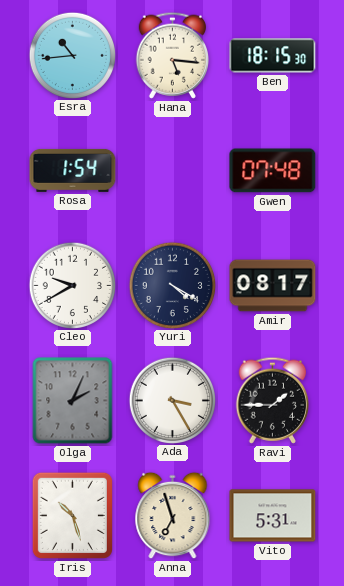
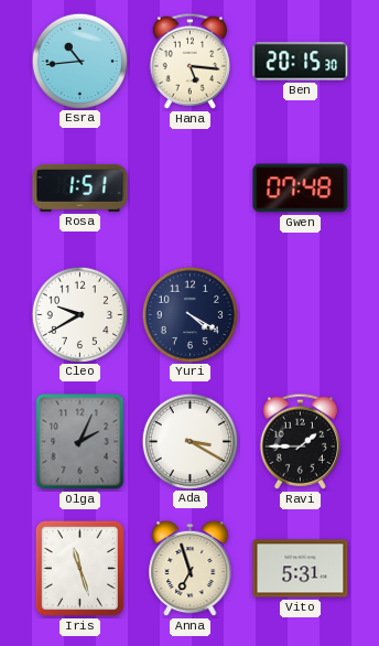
Ben: 18:15 -> 20:15
Rosa: 1:54 -> 1:51
Amir: 08:17 -> none
Ada: 3:25 -> 3:20
Iris: 10:27 -> 11:27
